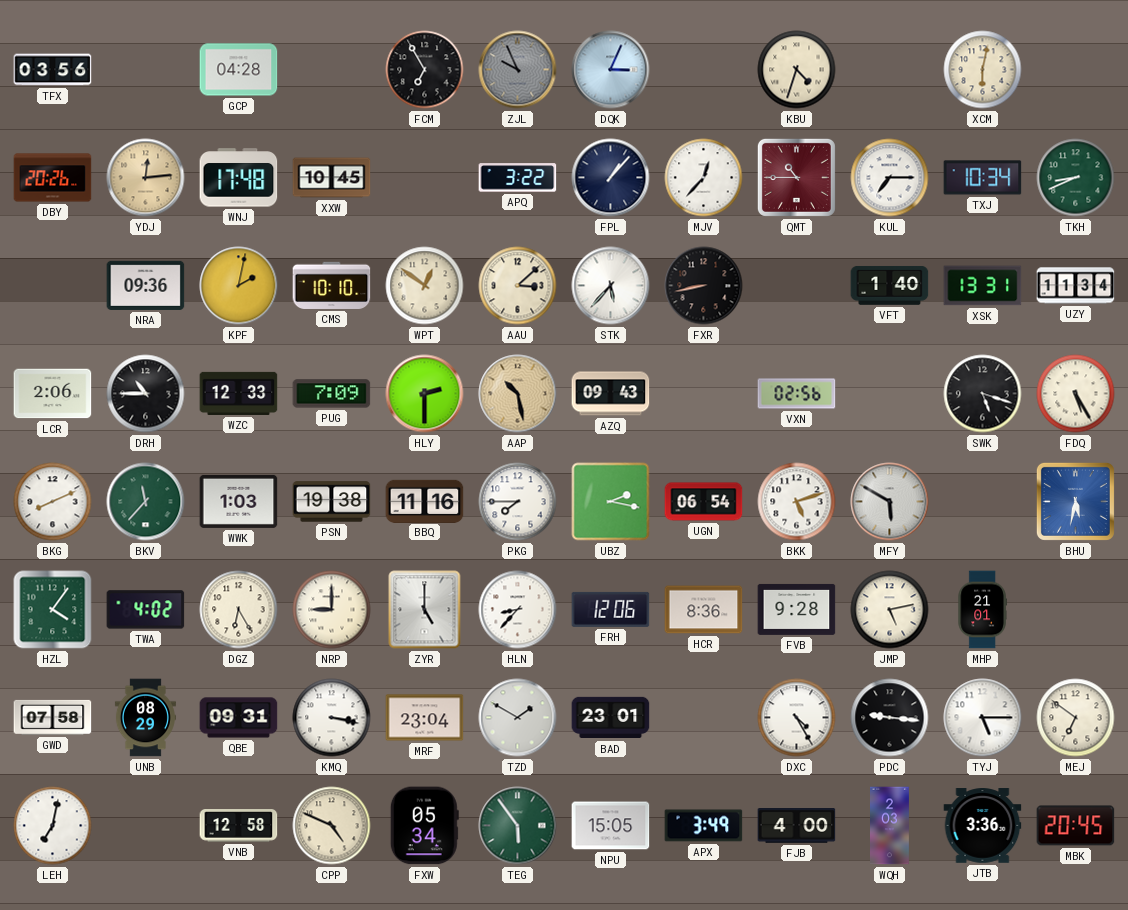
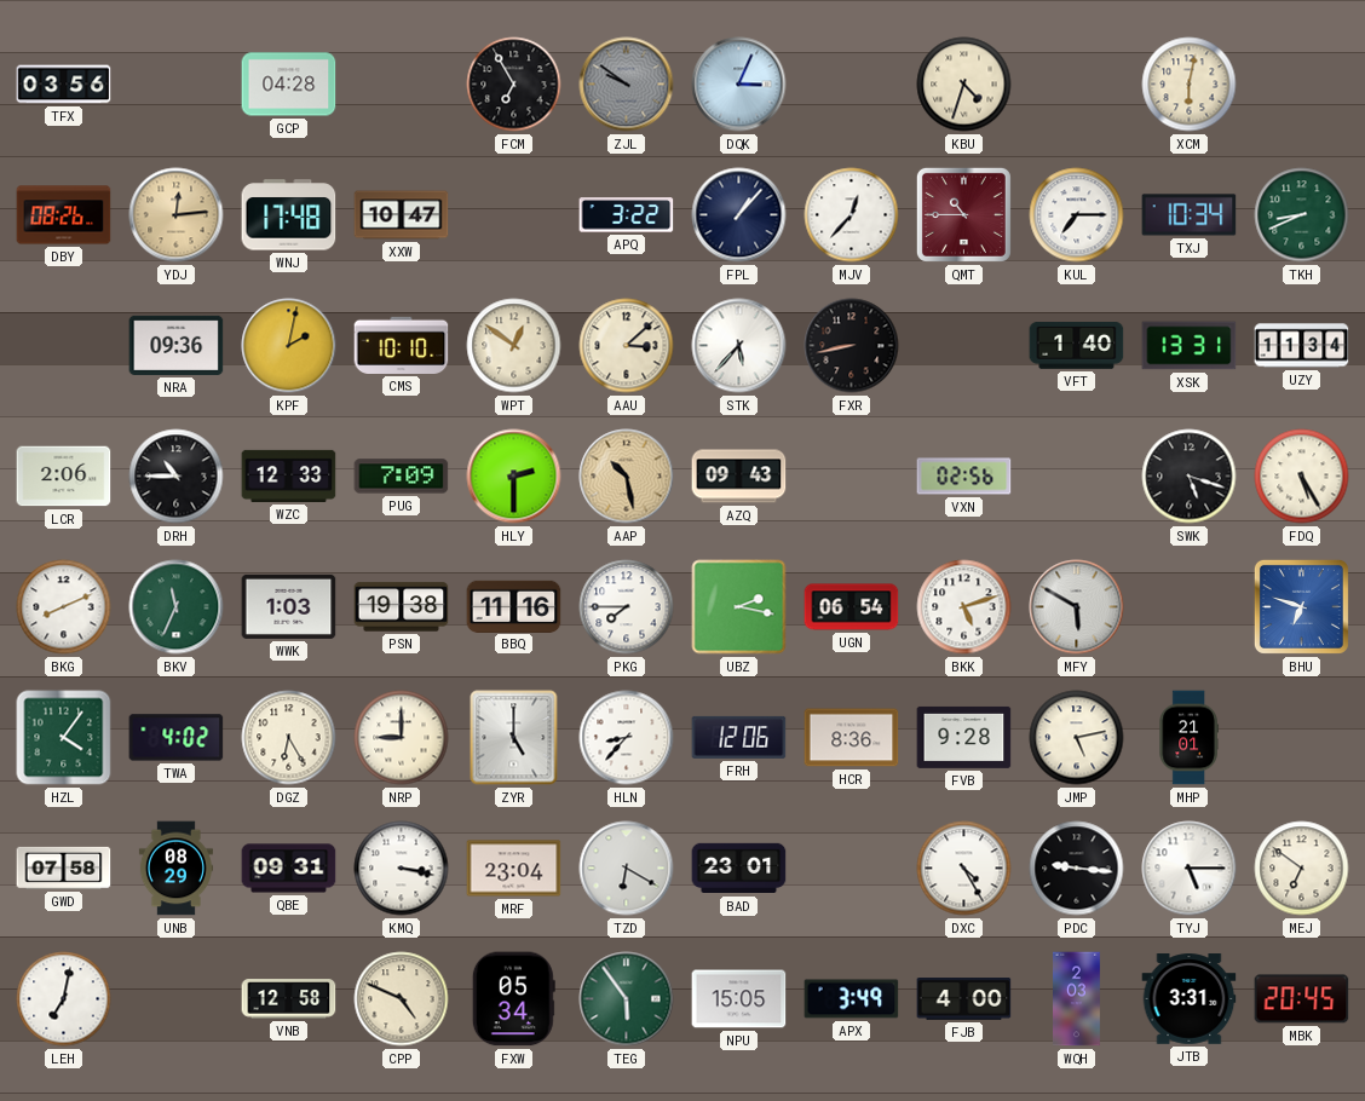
ZJL: 9:56 -> 9:51
DBY: 20:26 -> 08:26
XXW: 10:45 -> 10:47
BKV: 11:37 -> 11:34
BHU: 5:32 -> 6:48
TZD: 1:50 -> 6:20
JTB: 3:36 -> 3:31
